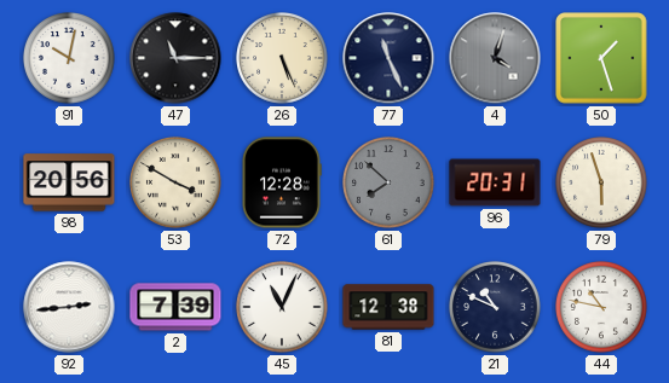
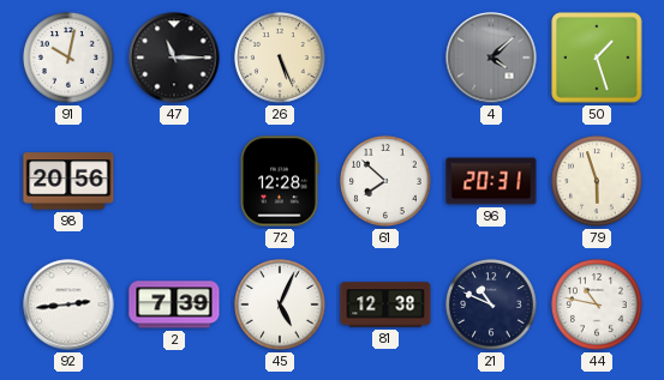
77: 11:26 -> none
4: 4:03 -> 4:08
53: 3:50 -> none
61 dial: grey -> white
45: 11:04 -> 5:04
